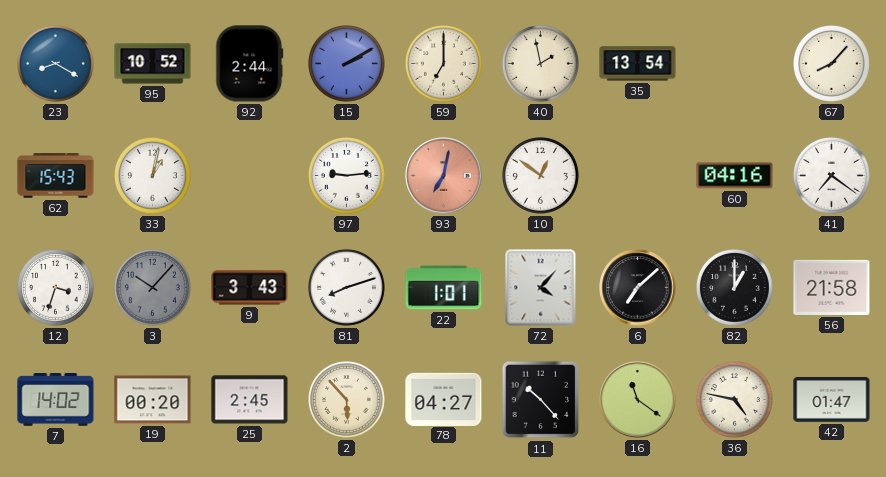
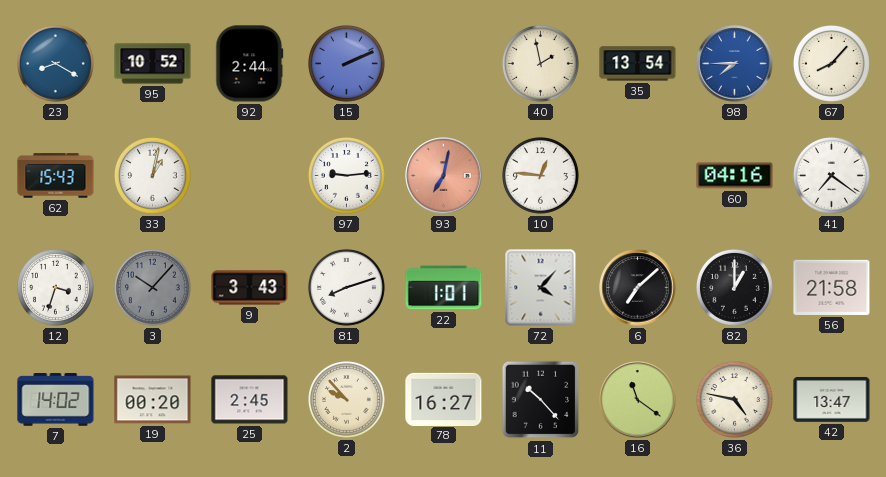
15: 2:10 -> 2:11
59: 7:00 -> none
98: none -> 7:45
10: 12:51 -> 12:46
2: 5:53 -> 9:53
78: 04:27 -> 16:27
42: 01:47 -> 13:47
